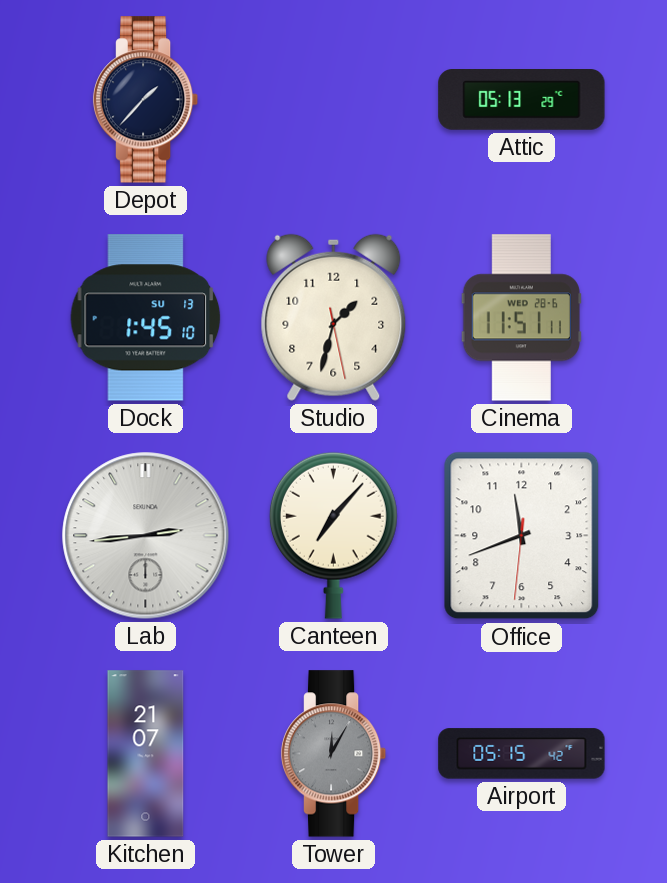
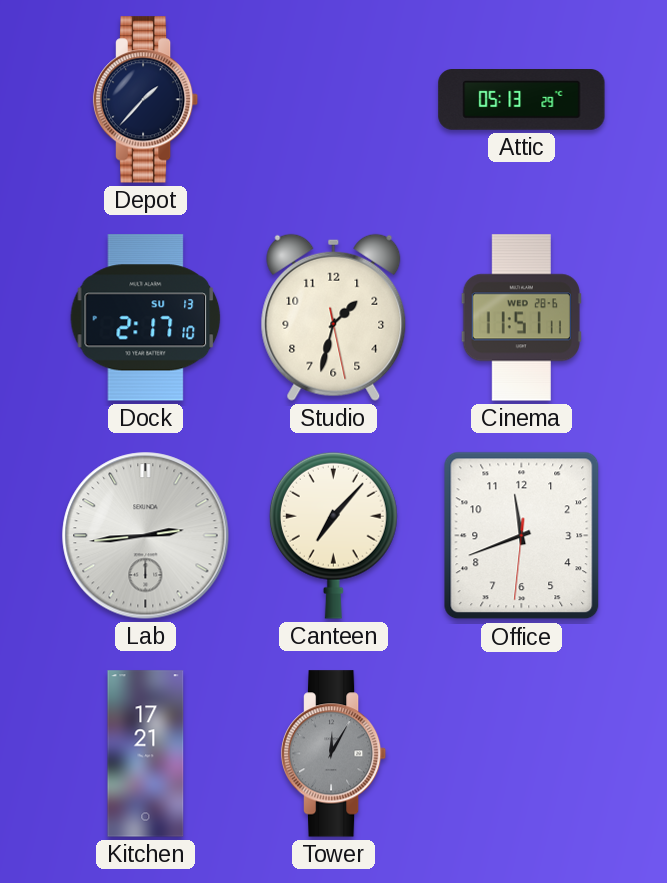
Dock: 1:45 -> 2:17
Kitchen: 21:07 -> 17:21
Airport: 05:15 -> none
